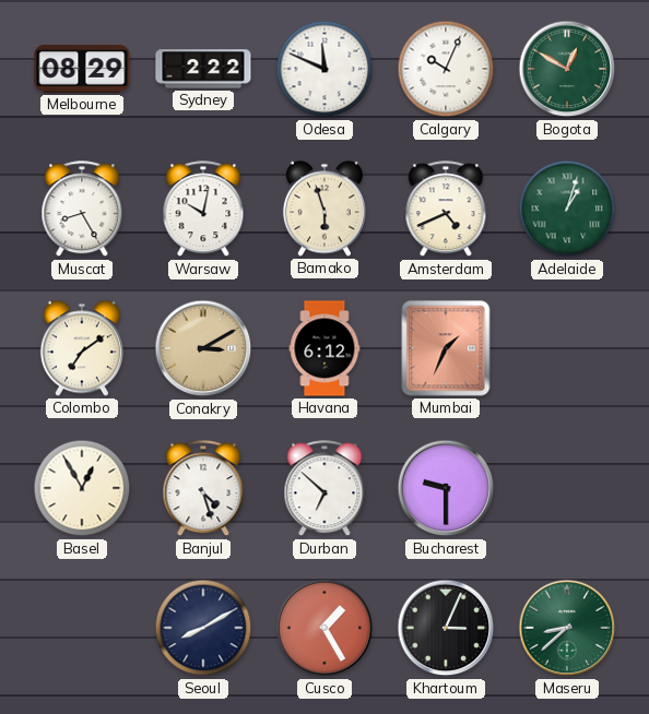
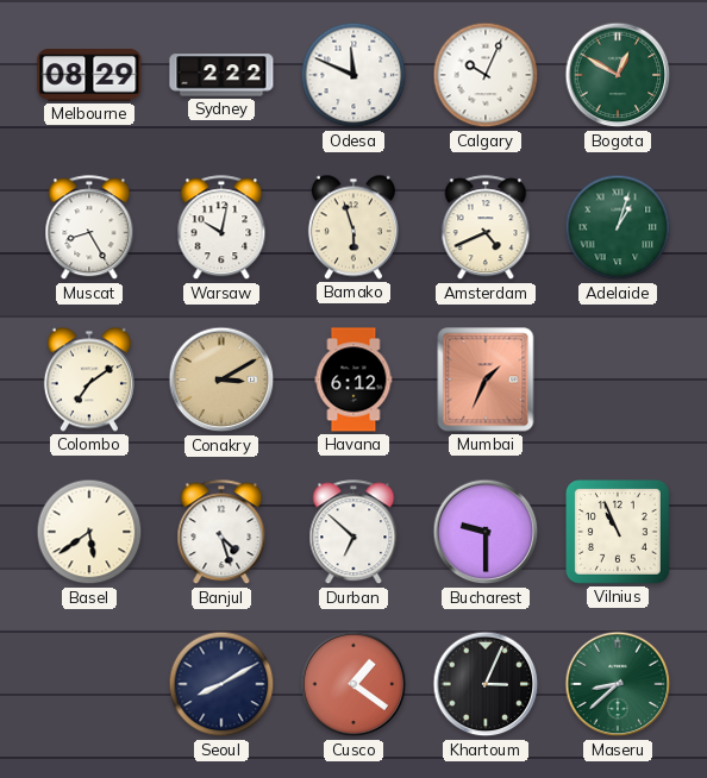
Basel: 12:55 -> 5:39
Vilnius: none -> 10:56
Cusco: 1:25 -> 1:21
